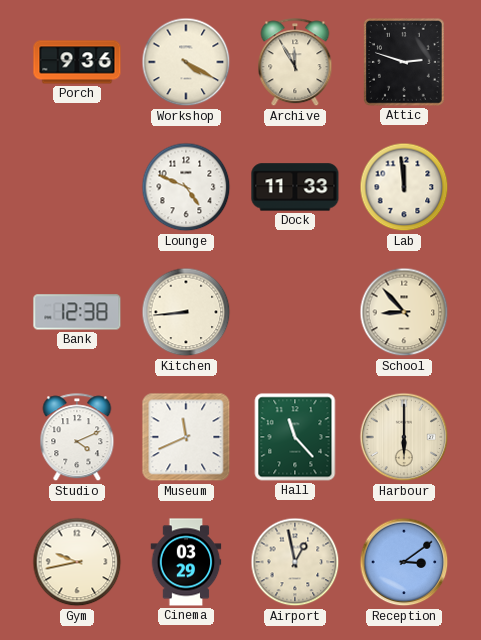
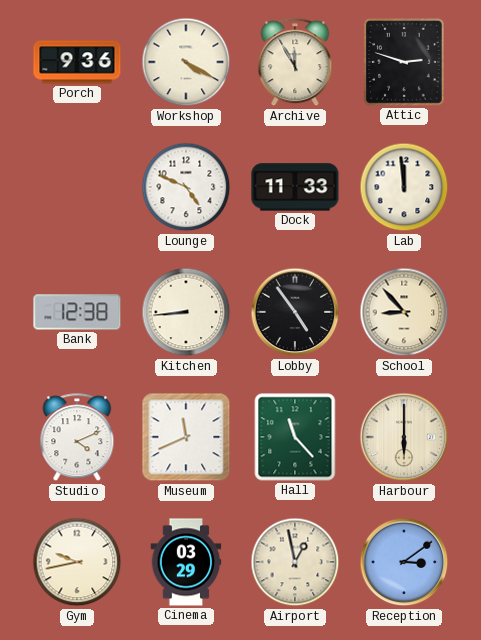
Lobby: none -> 4:54
